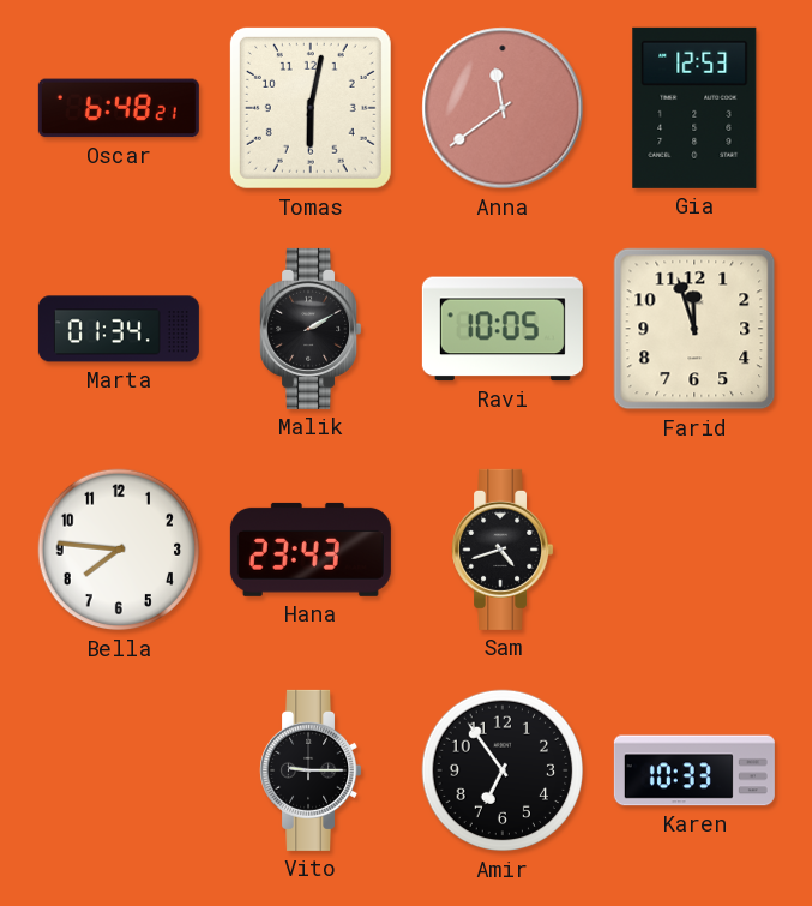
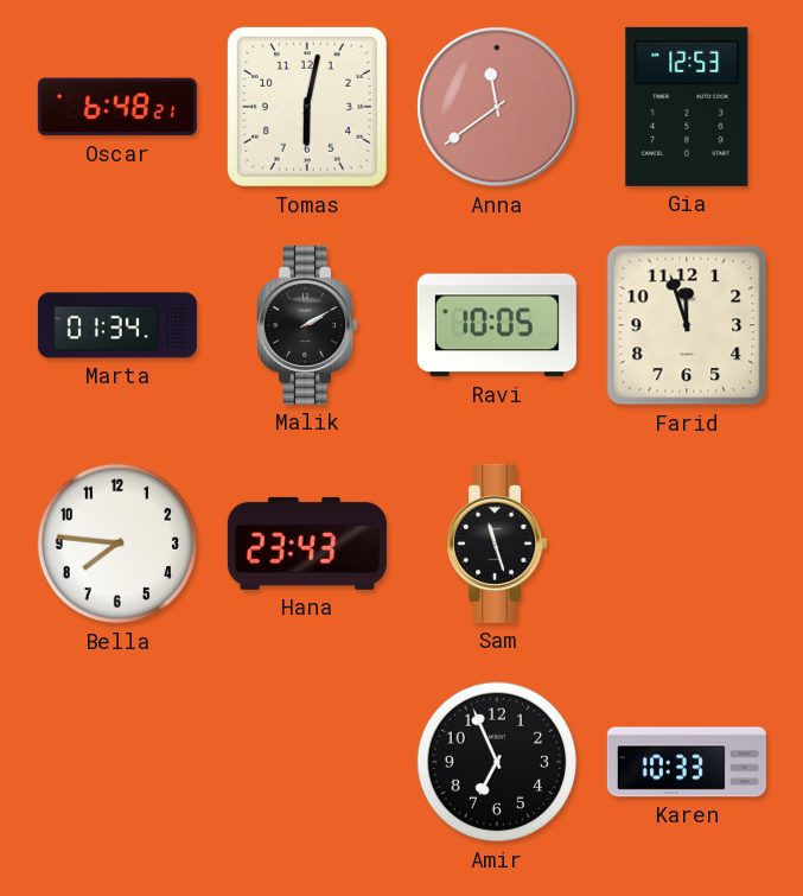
Sam: 4:42 -> 11:27
Vito: 9:15 -> none
Amir: 6:54 -> 6:56
